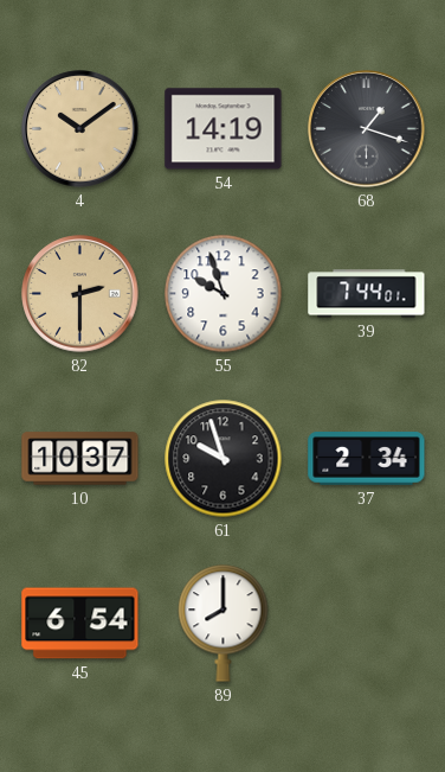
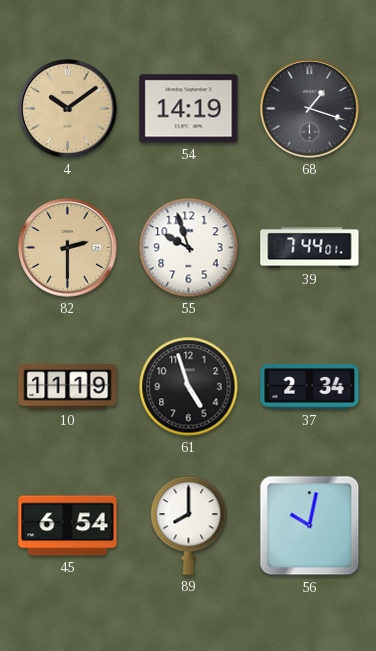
10: 10:37 -> 11:19
61: 9:57 -> 4:57
56: none -> 10:02
